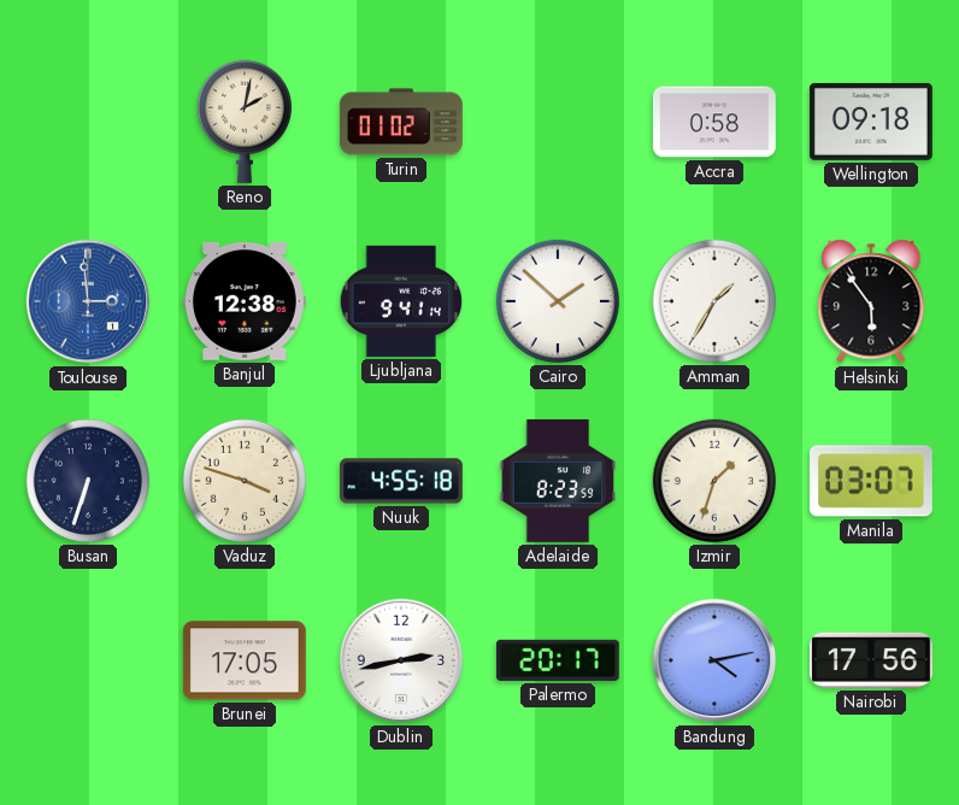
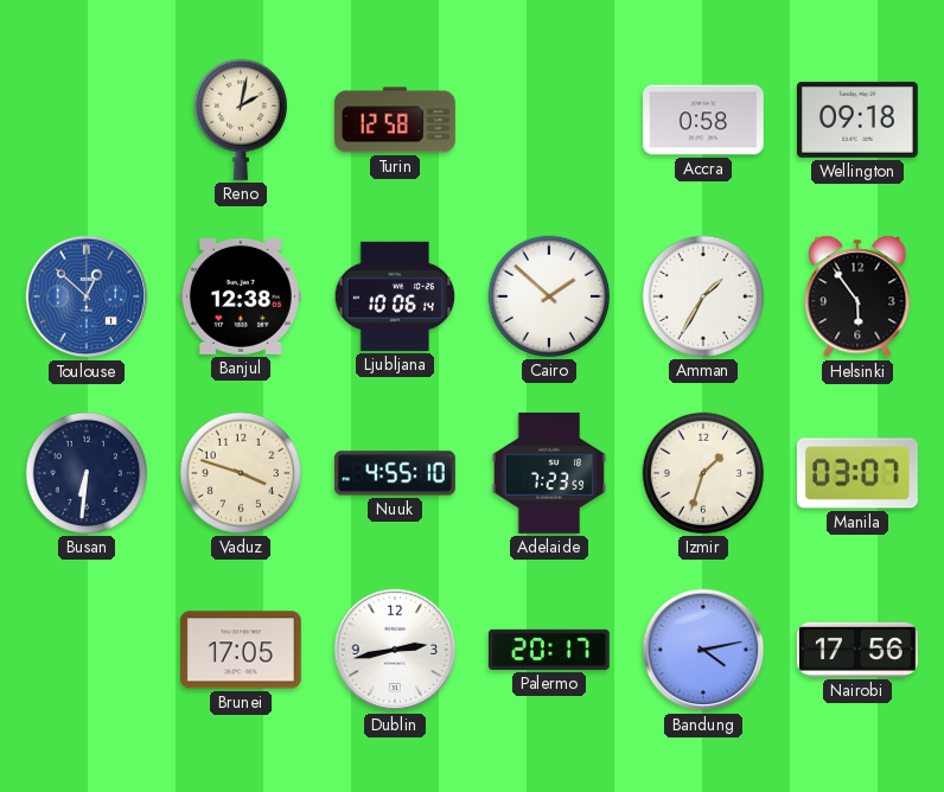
Turin: 01:02 -> 12:58
Toulouse: 2:59 -> 12:52
Ljubljana: 9:41 -> 10:06
Busan: 6:33 -> 6:31
Nuuk: 4:55:18 -> 4:55:10
Adelaide: 8:23 -> 7:23
